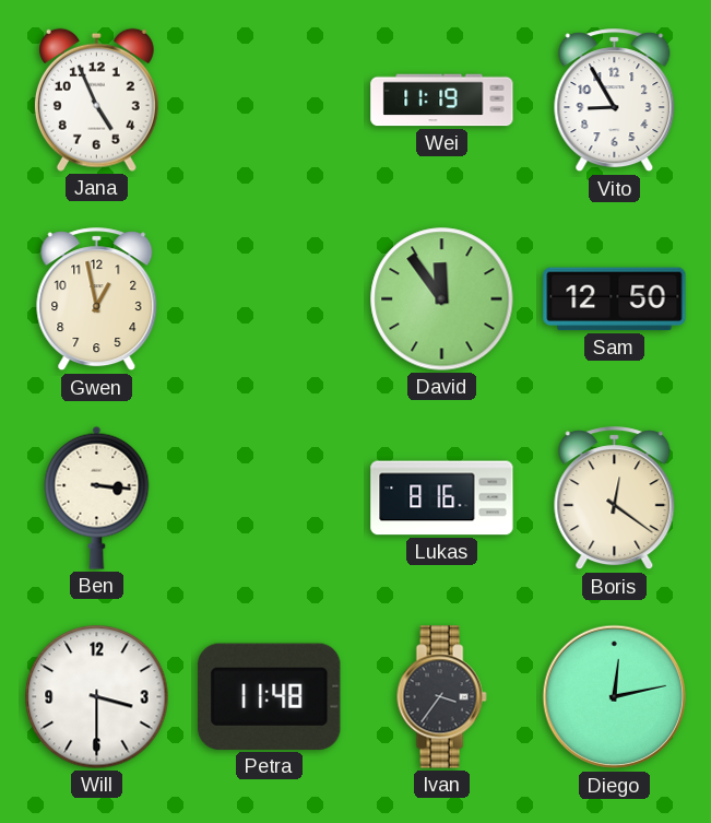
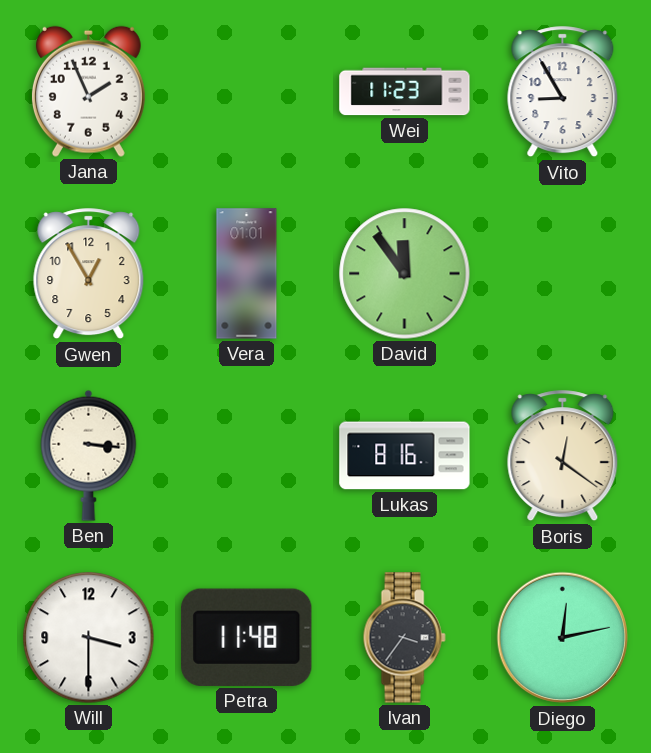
Jana: 4:56 -> 1:56
Wei: 11:19 -> 11:23
Gwen: 12:58 -> 12:55
Vera: none -> 01:01
Sam: 12:50 -> none
